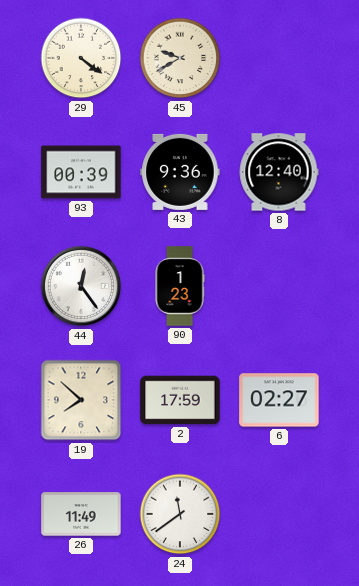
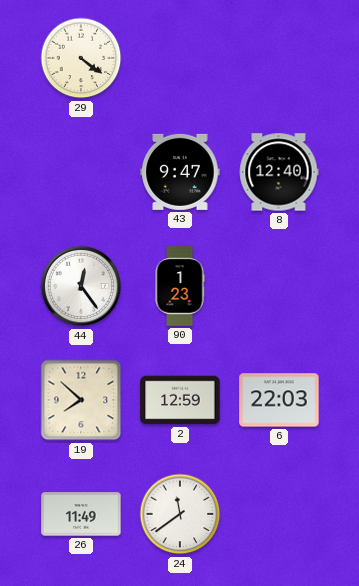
45: 9:40 -> none
93: 00:39 -> none
43: 9:36 -> 9:47
2: 17:59 -> 12:59
6: 02:27 -> 22:03
